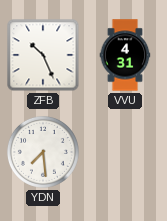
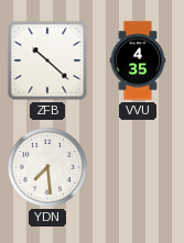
ZFB: 10:26 -> 10:22
VVU: 4:31 -> 4:35
